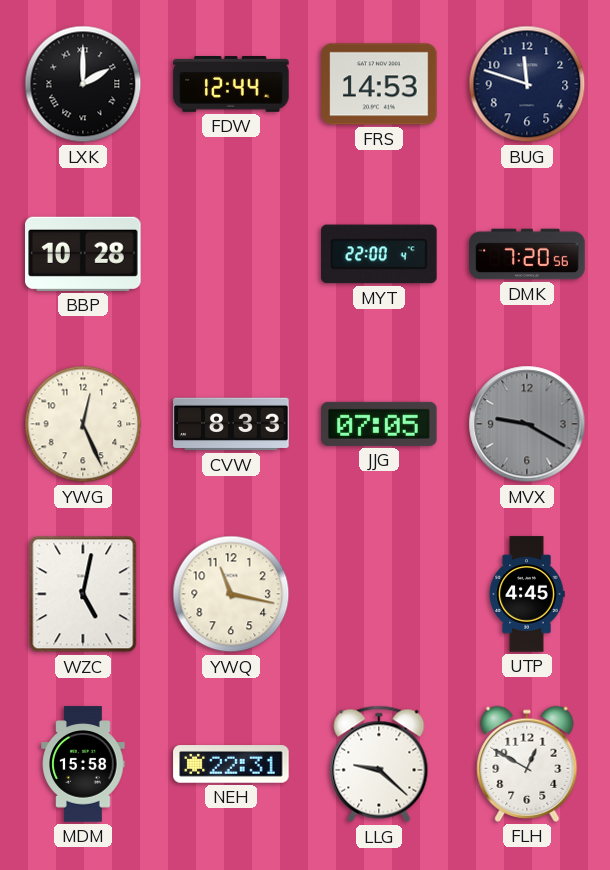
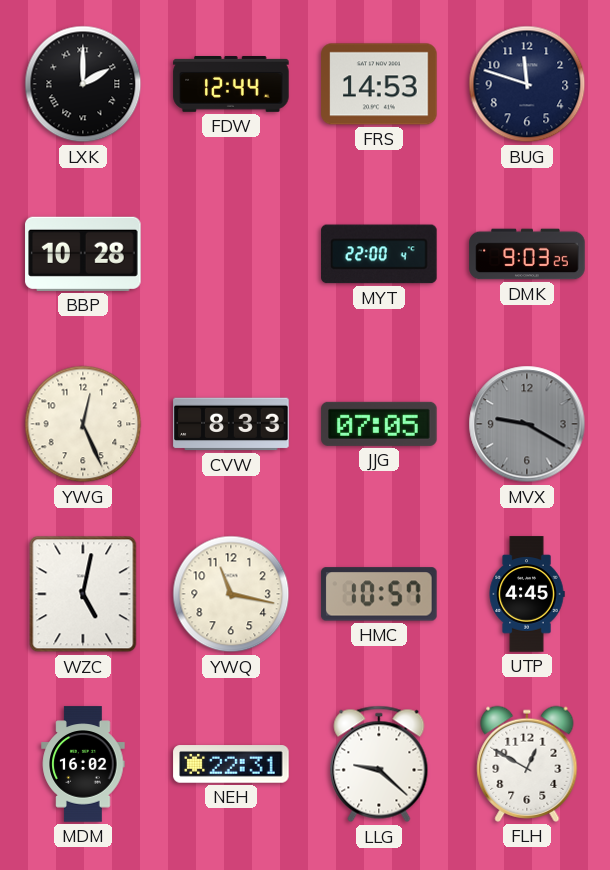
DMK: 7:20 -> 9:03
HMC: none -> 10:57
MDM: 15:58 -> 16:02
